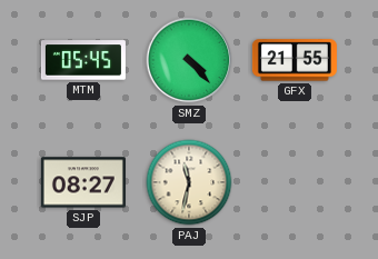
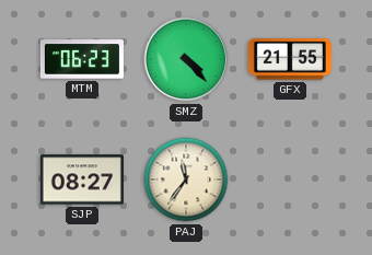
MTM: 05:45 -> 06:23
PAJ: 11:32 -> 11:36
